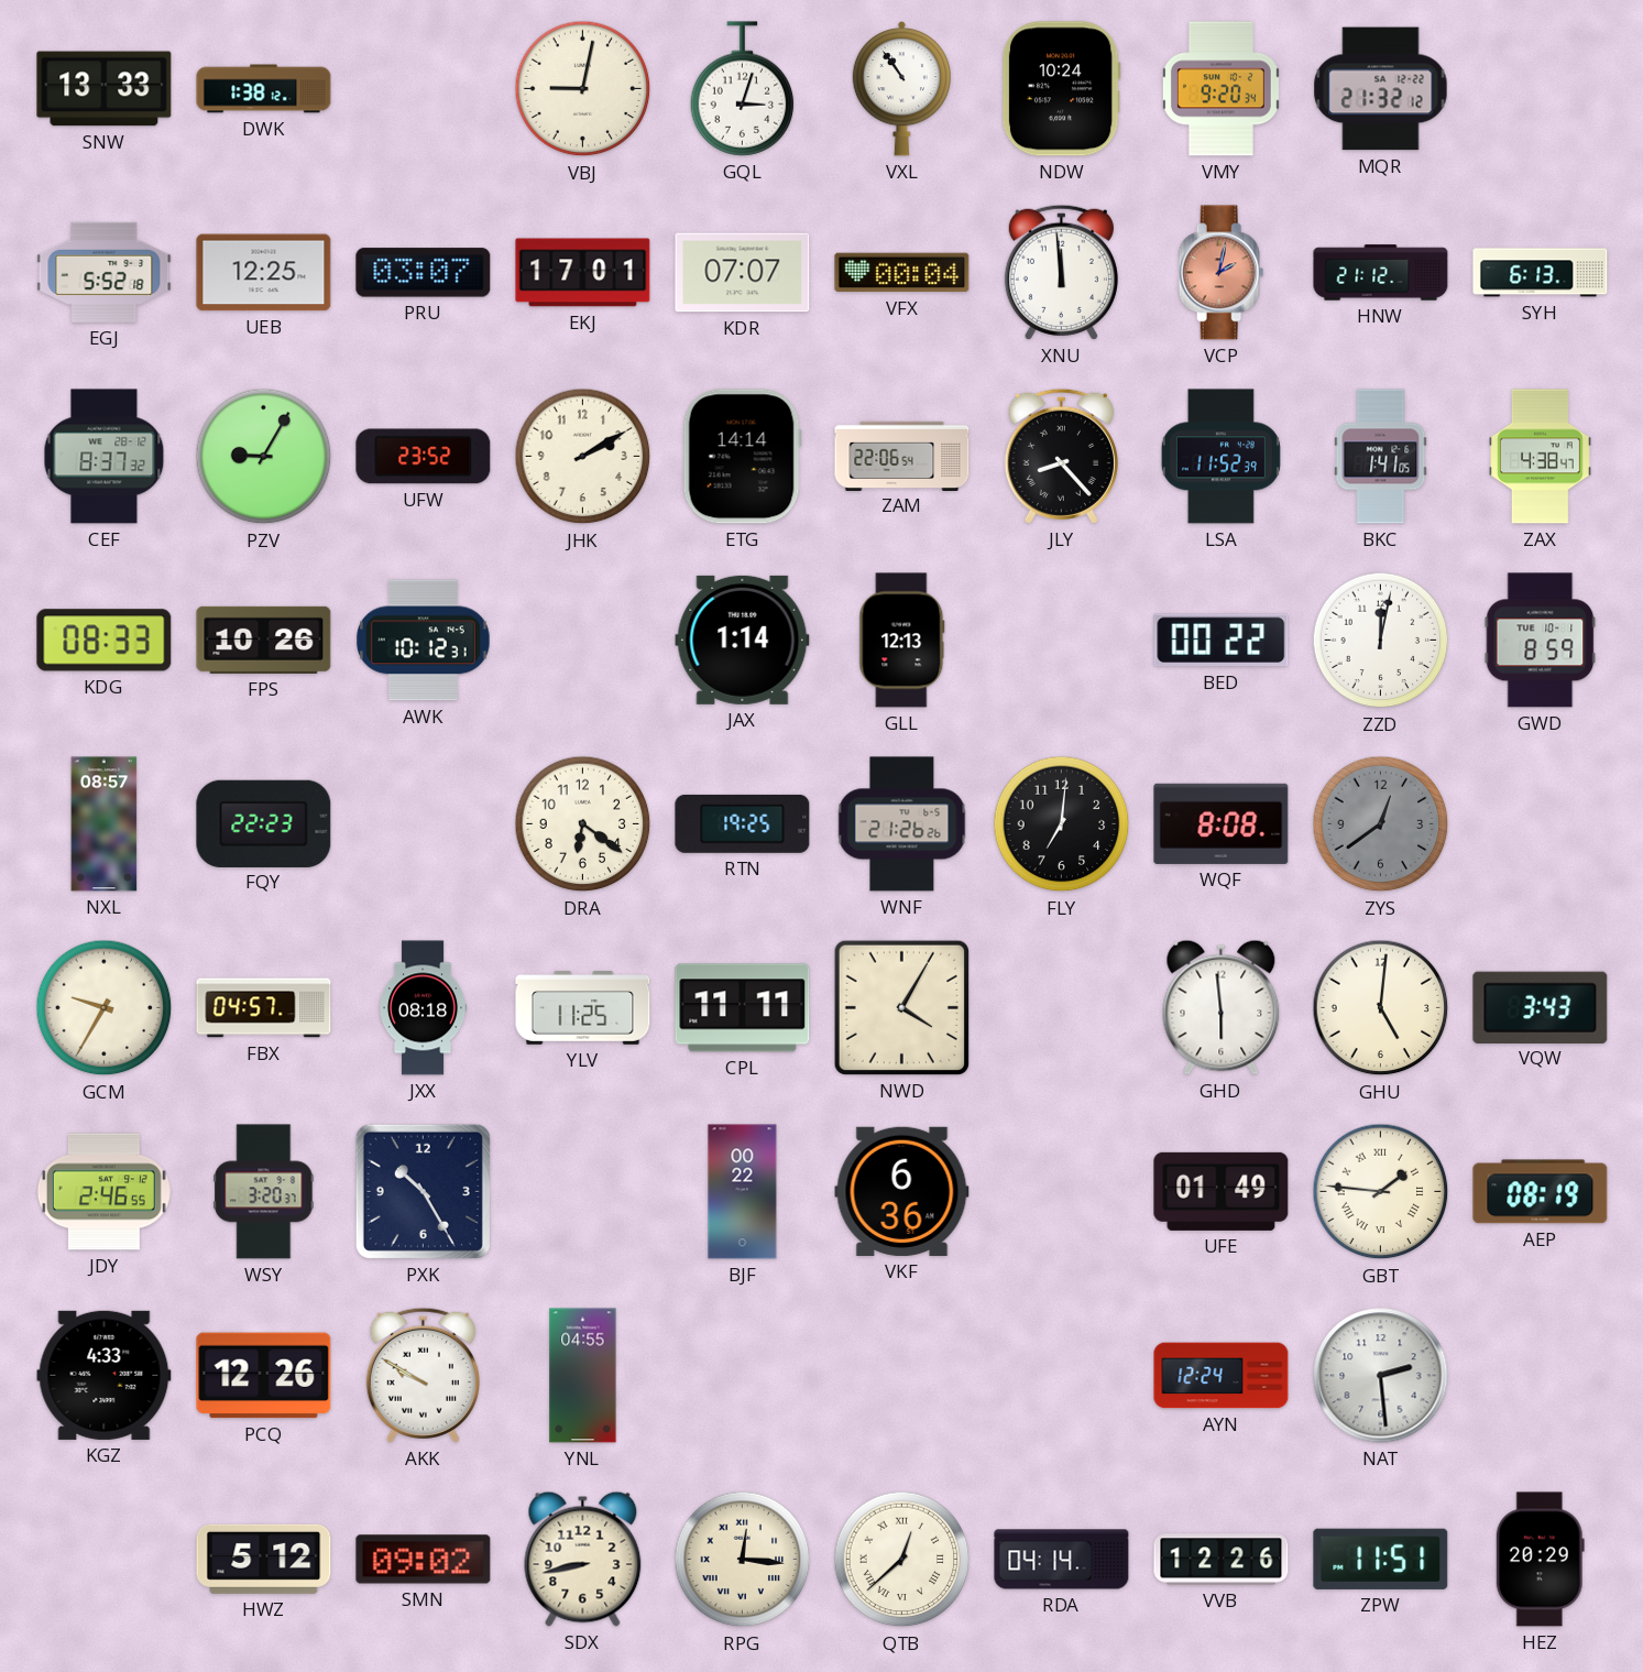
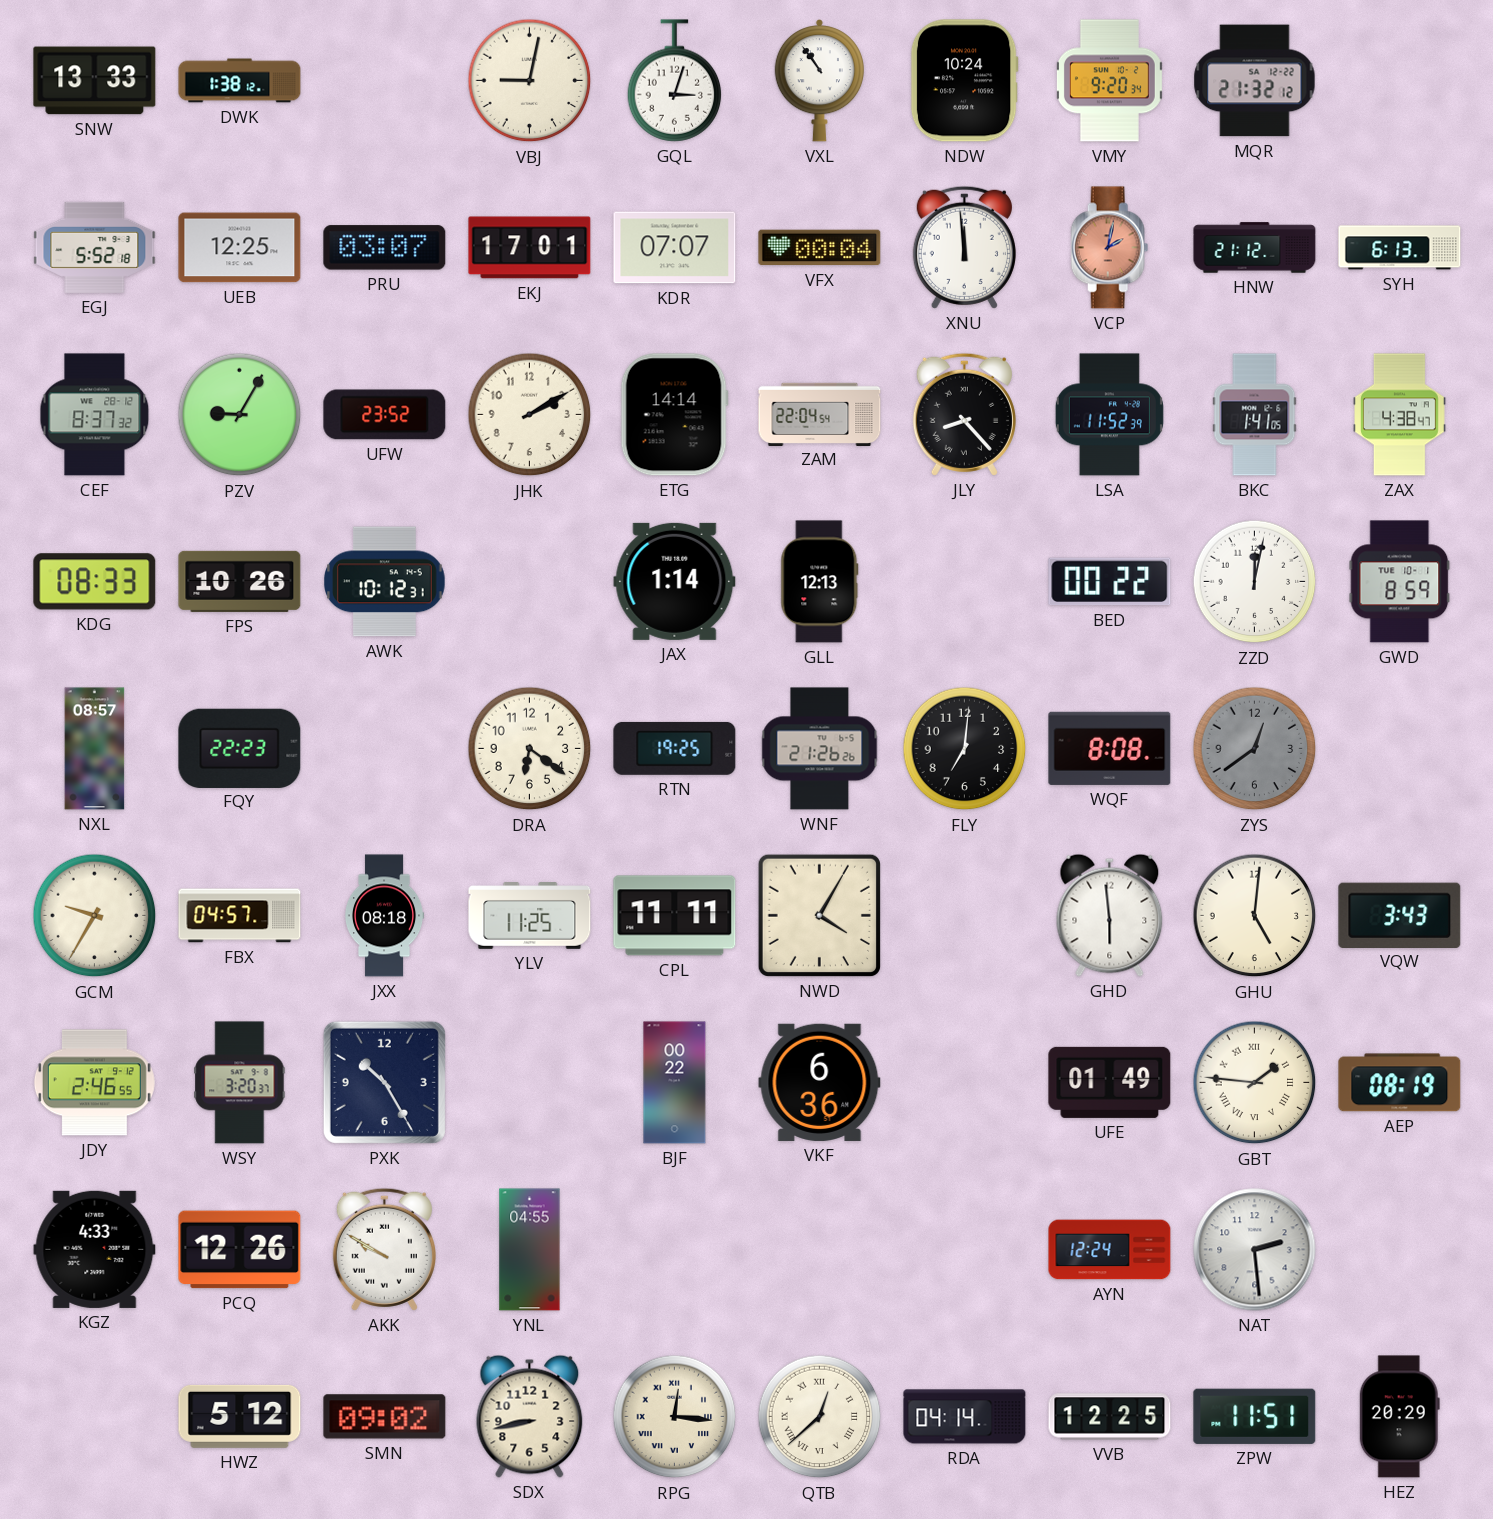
ZAM: 22:06 -> 22:04
VVB: 12:26 -> 12:25
